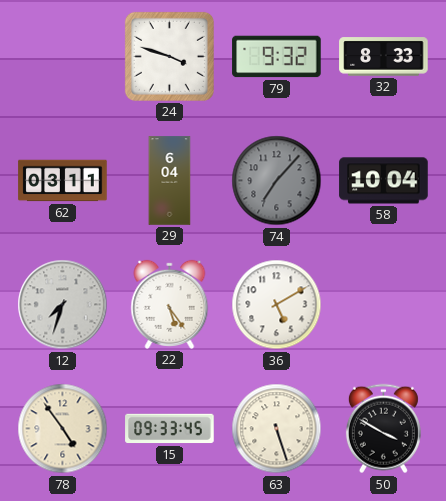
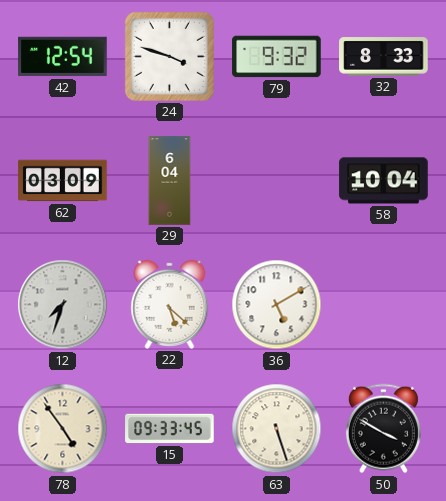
42: none -> 12:54
62: 03:11 -> 03:09
74: 7:07 -> none
22: 5:24 -> 5:22
